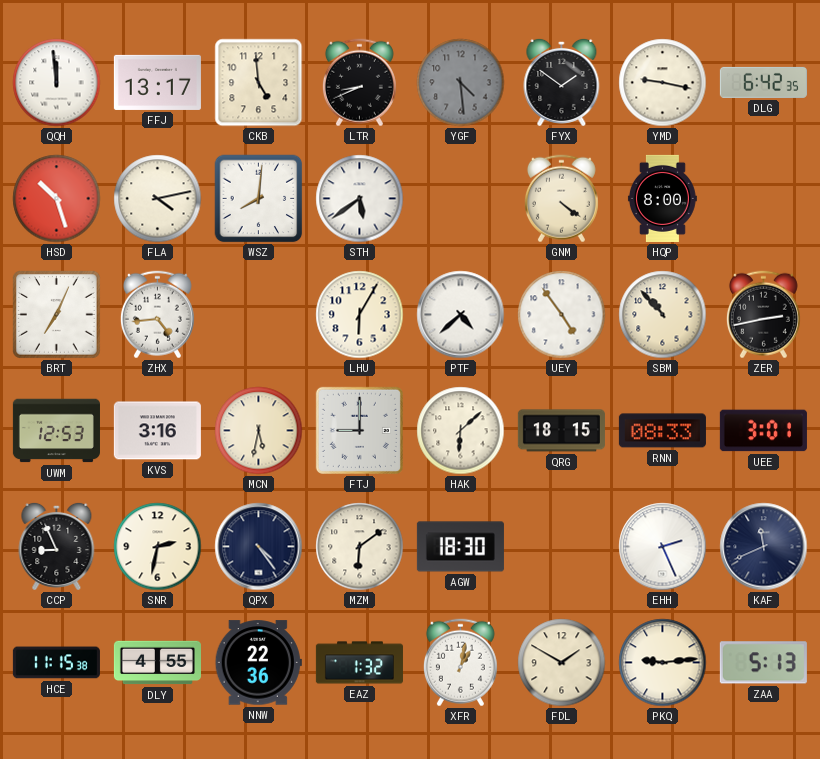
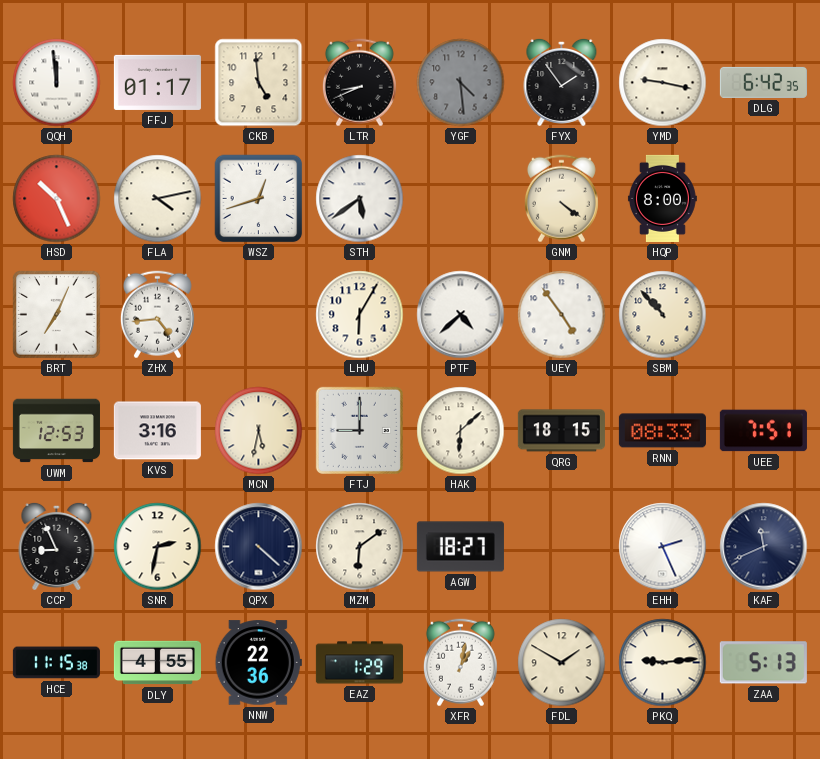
FFJ: 13:17 -> 01:17
FYX: 1:51 -> 1:54
HSD: 10:27 -> 10:26
WSZ: 8:01 -> 12:42
ZER: 2:43 -> none
UEE: 3:01 -> 7:51
QPX: 4:24 -> 4:22
AGW: 18:30 -> 18:27
EAZ: 1:32 -> 1:29
